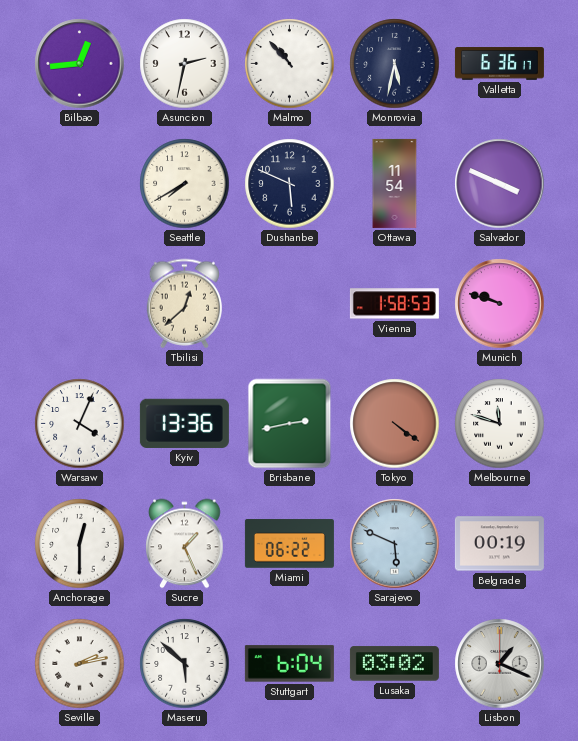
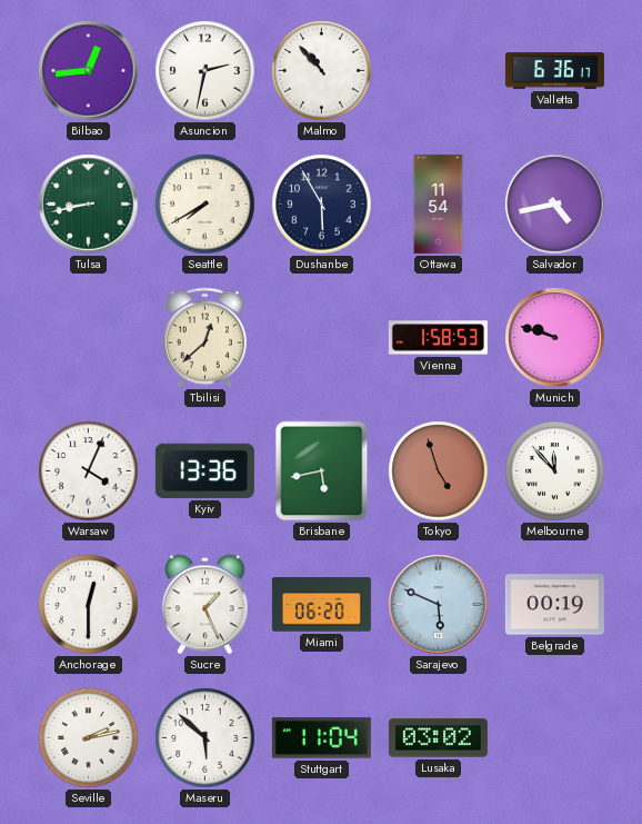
Monrovia: 5:32 -> none
Tulsa: none -> 8:43
Dushanbe: 5:49 -> 5:55
Salvador: 3:49 -> 4:43
Brisbane: 2:43 -> 5:43
Tokyo: 4:21 -> 4:57
Melbourne: 11:48 -> 11:53
Miami: 06:22 -> 06:20
Stuttgart: 6:04 -> 11:04
Lisbon: 1:19 -> none
